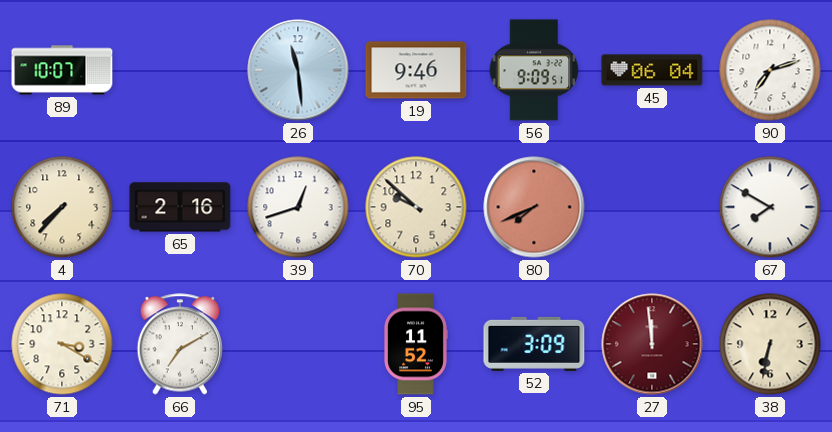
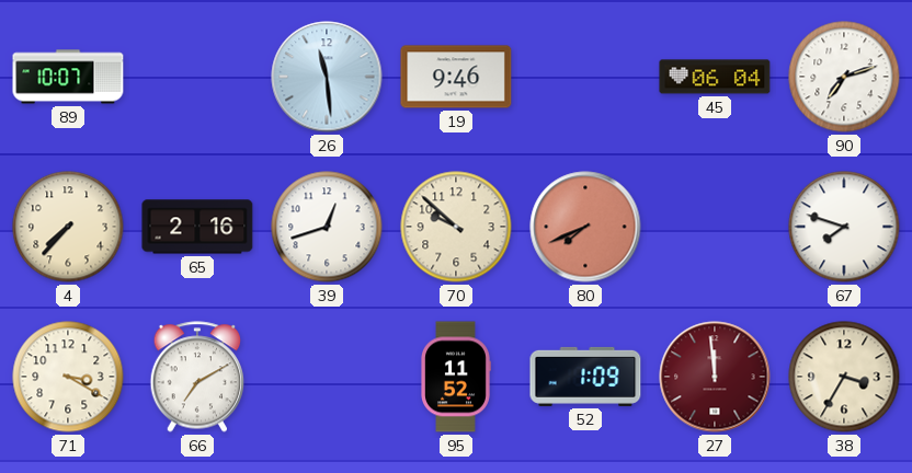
56: 9:09 -> none
67: 7:50 -> 7:48
52: 3:09 -> 1:09
38: 6:32 -> 3:35
